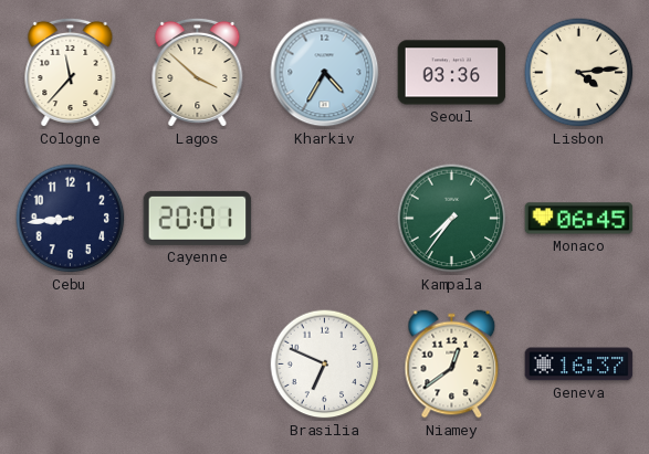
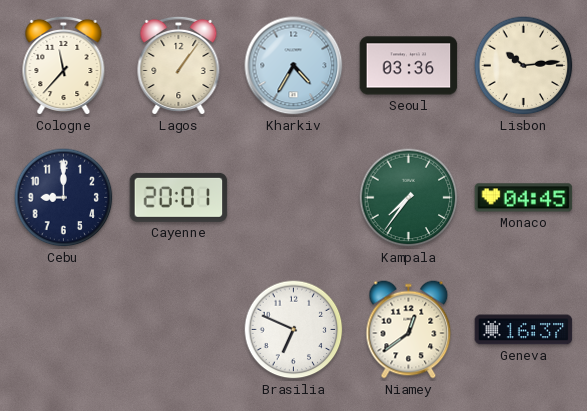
Lagos: 3:52 -> 1:06
Lisbon: 4:14 -> 10:14
Cebu: 8:44 -> 9:00
Monaco: 06:45 -> 04:45
